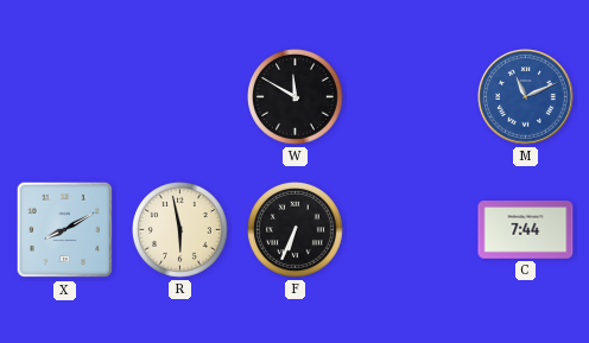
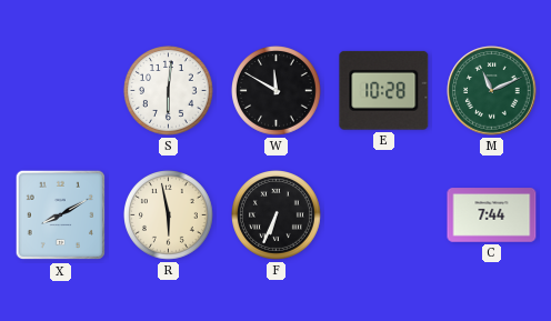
S: none -> 6:01
E: none -> 10:28
M dial: blue -> green
